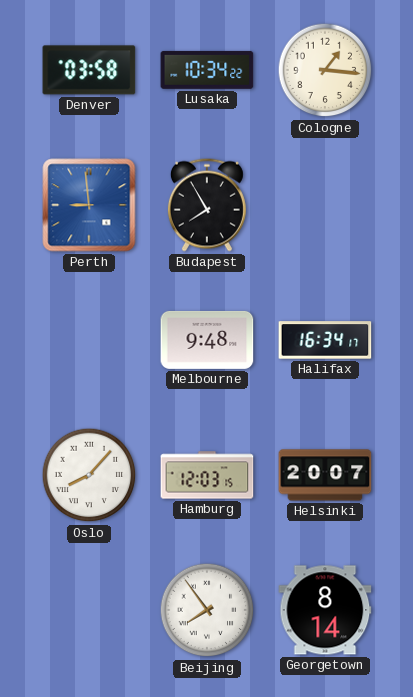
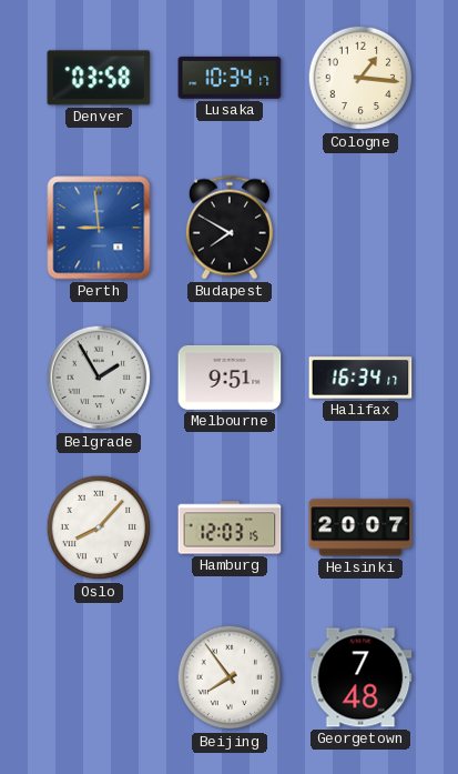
Lusaka: 10:34:22 -> 10:34:17
Budapest: 7:55 -> 7:50
Belgrade: none -> 1:55
Melbourne: 9:48 -> 9:51
Georgetown: 8:14 -> 7:48
